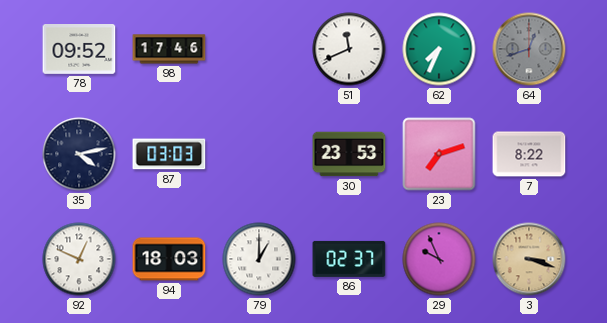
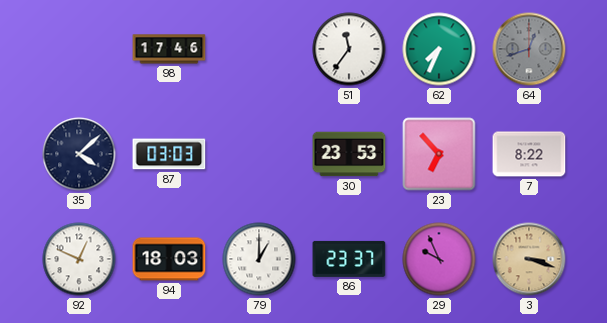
78: 09:52 -> none
51: 11:41 -> 11:36
35: 4:13 -> 4:08
23: 7:12 -> 6:53
86: 02:37 -> 23:37
